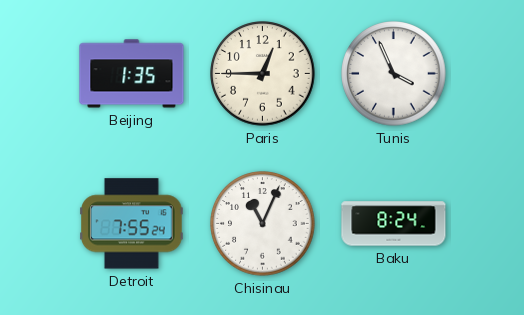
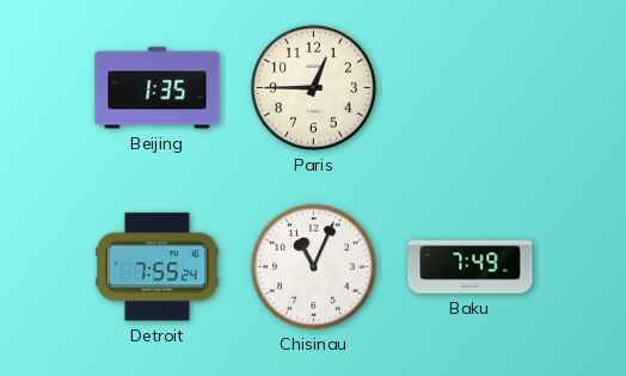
Tunis: 3:56 -> none
Baku: 8:24 -> 7:49
